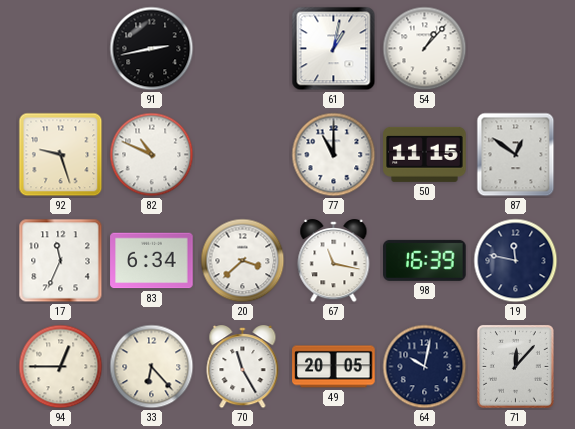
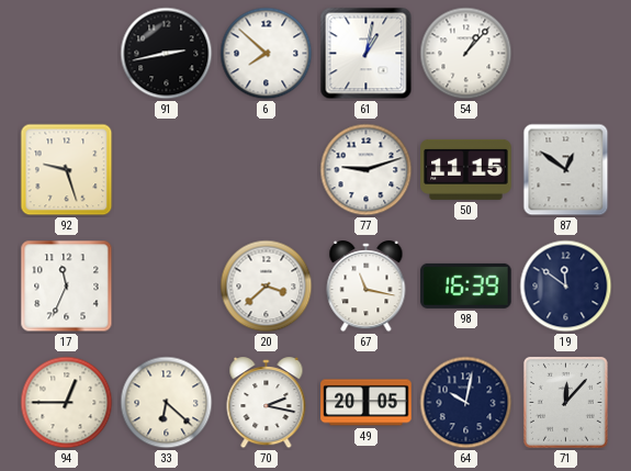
6: none -> 7:52
82: 10:49 -> none
77: 11:00 -> 9:12
83: 6:34 -> none
19: 11:47 -> 11:51
33: 6:23 -> 6:22
70: 11:25 -> 2:17
